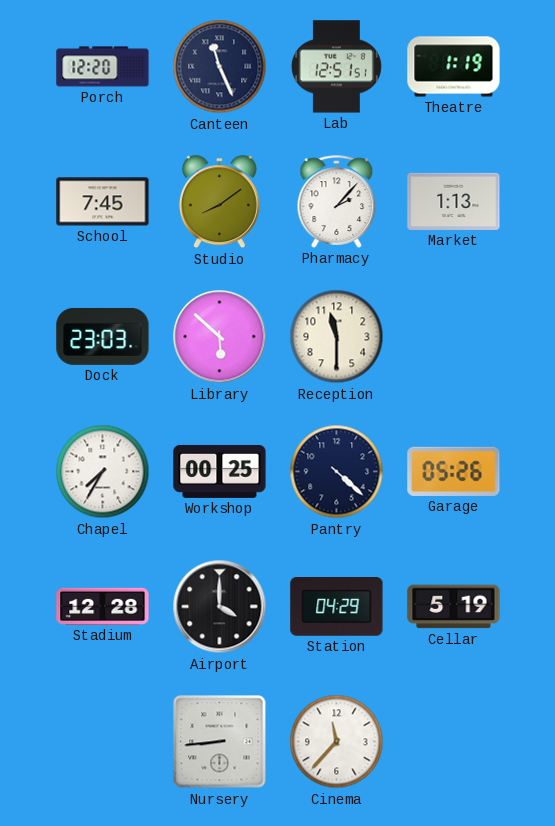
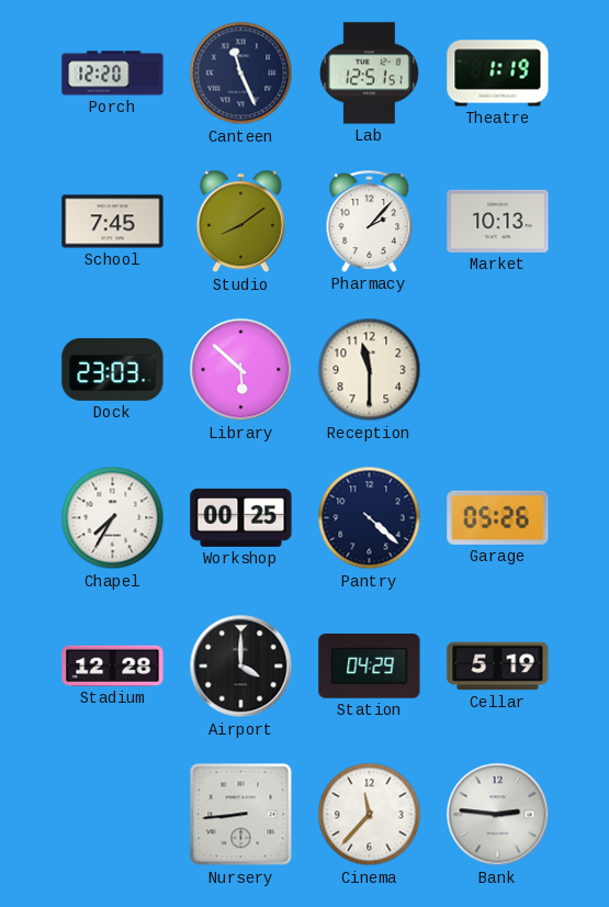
Market: 1:13 -> 10:13
Bank: none -> 2:46
